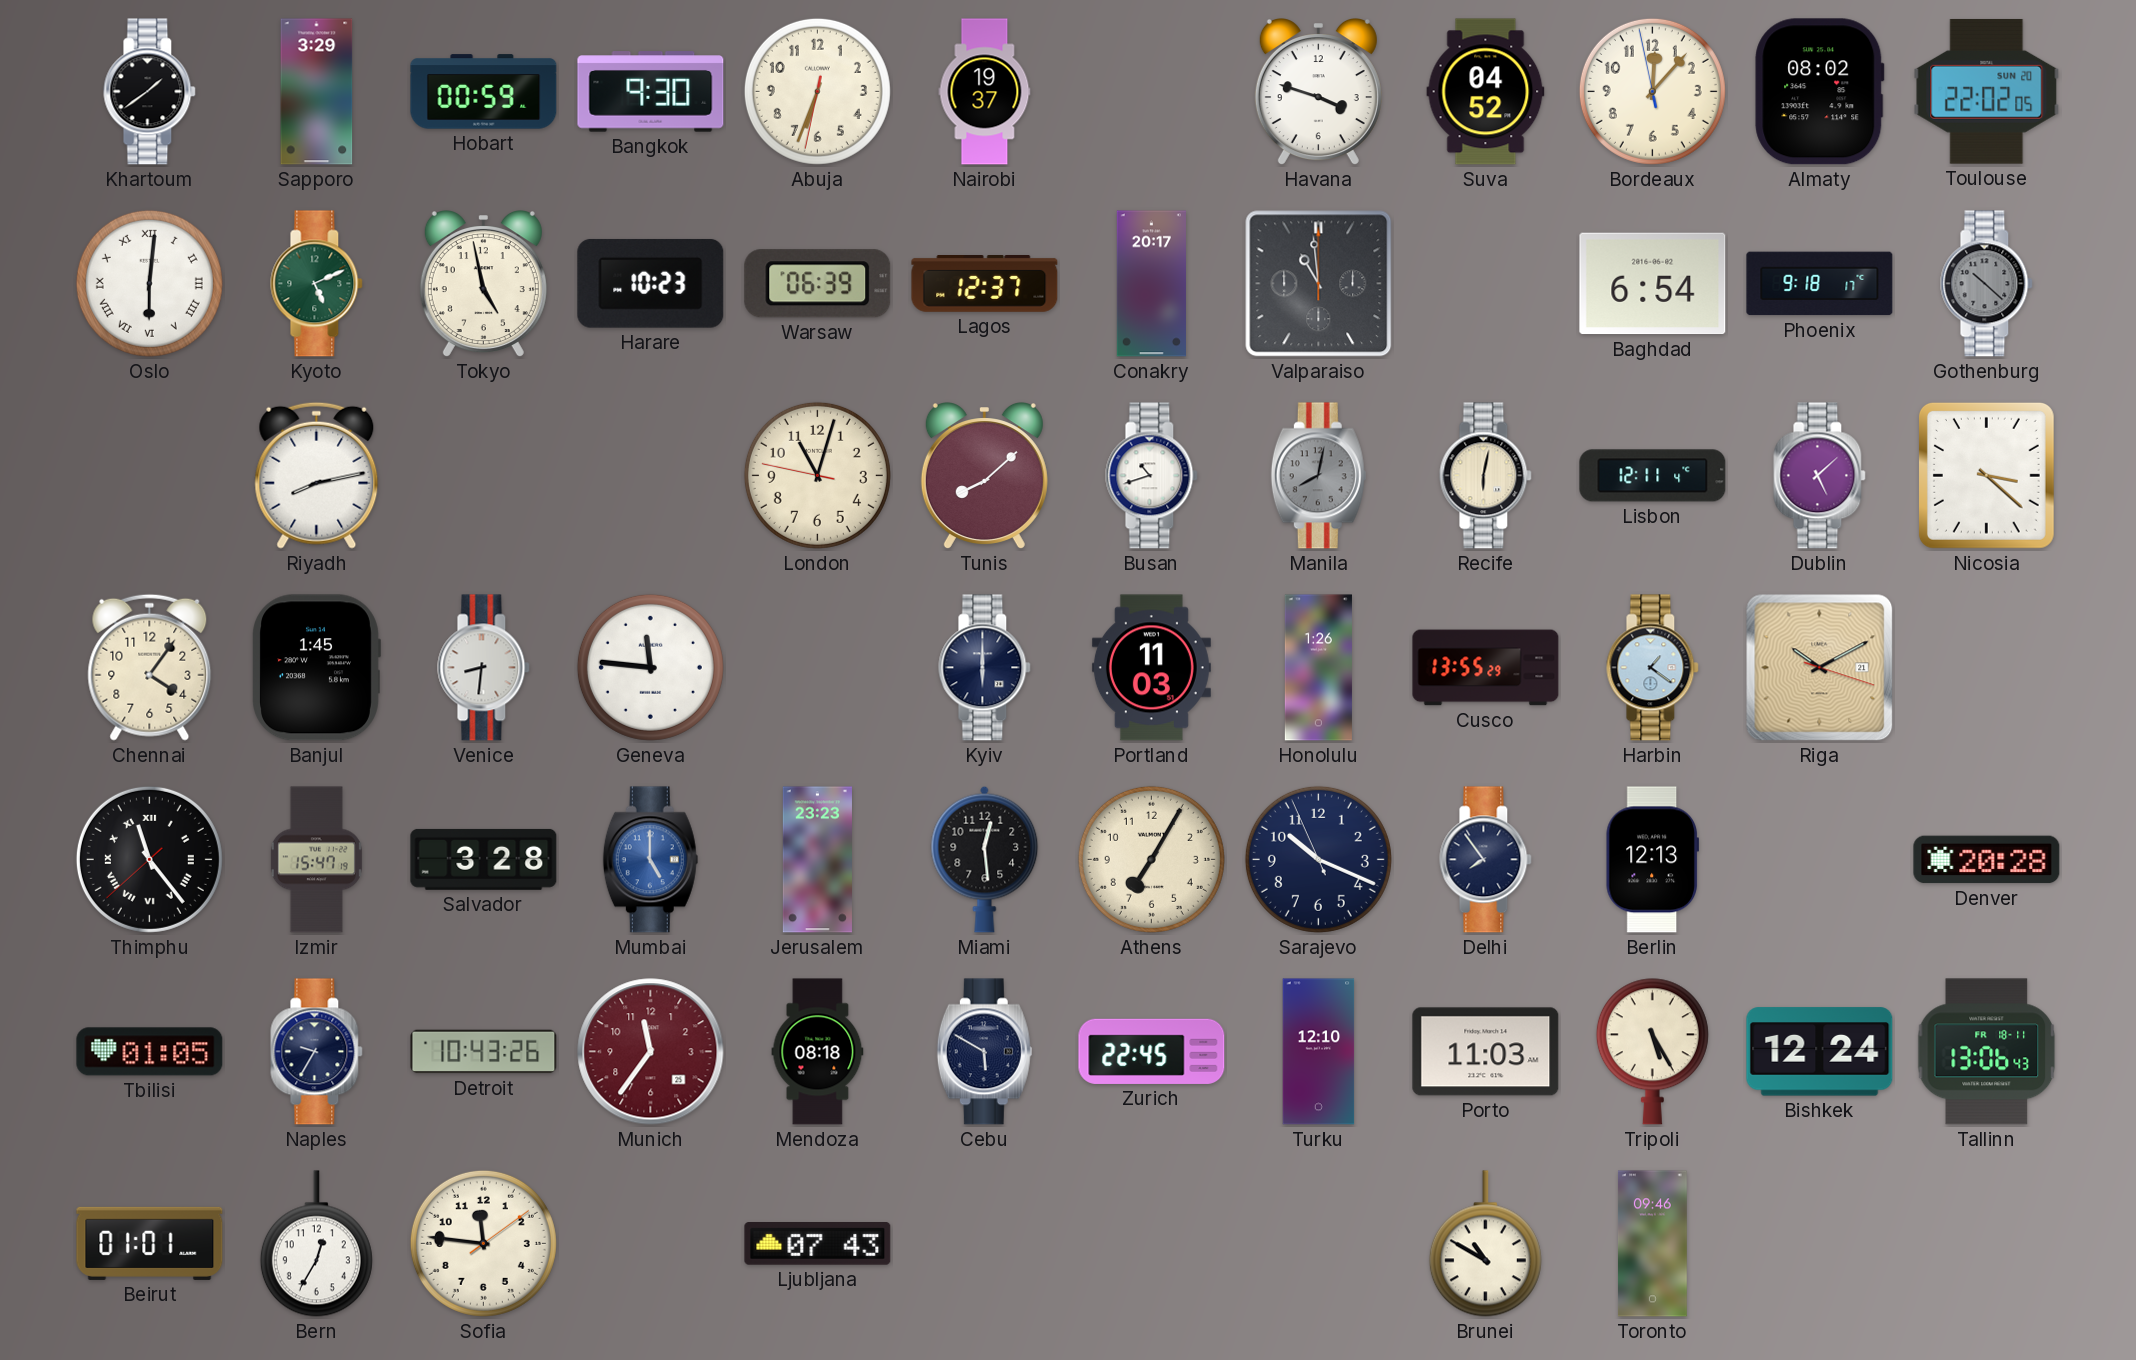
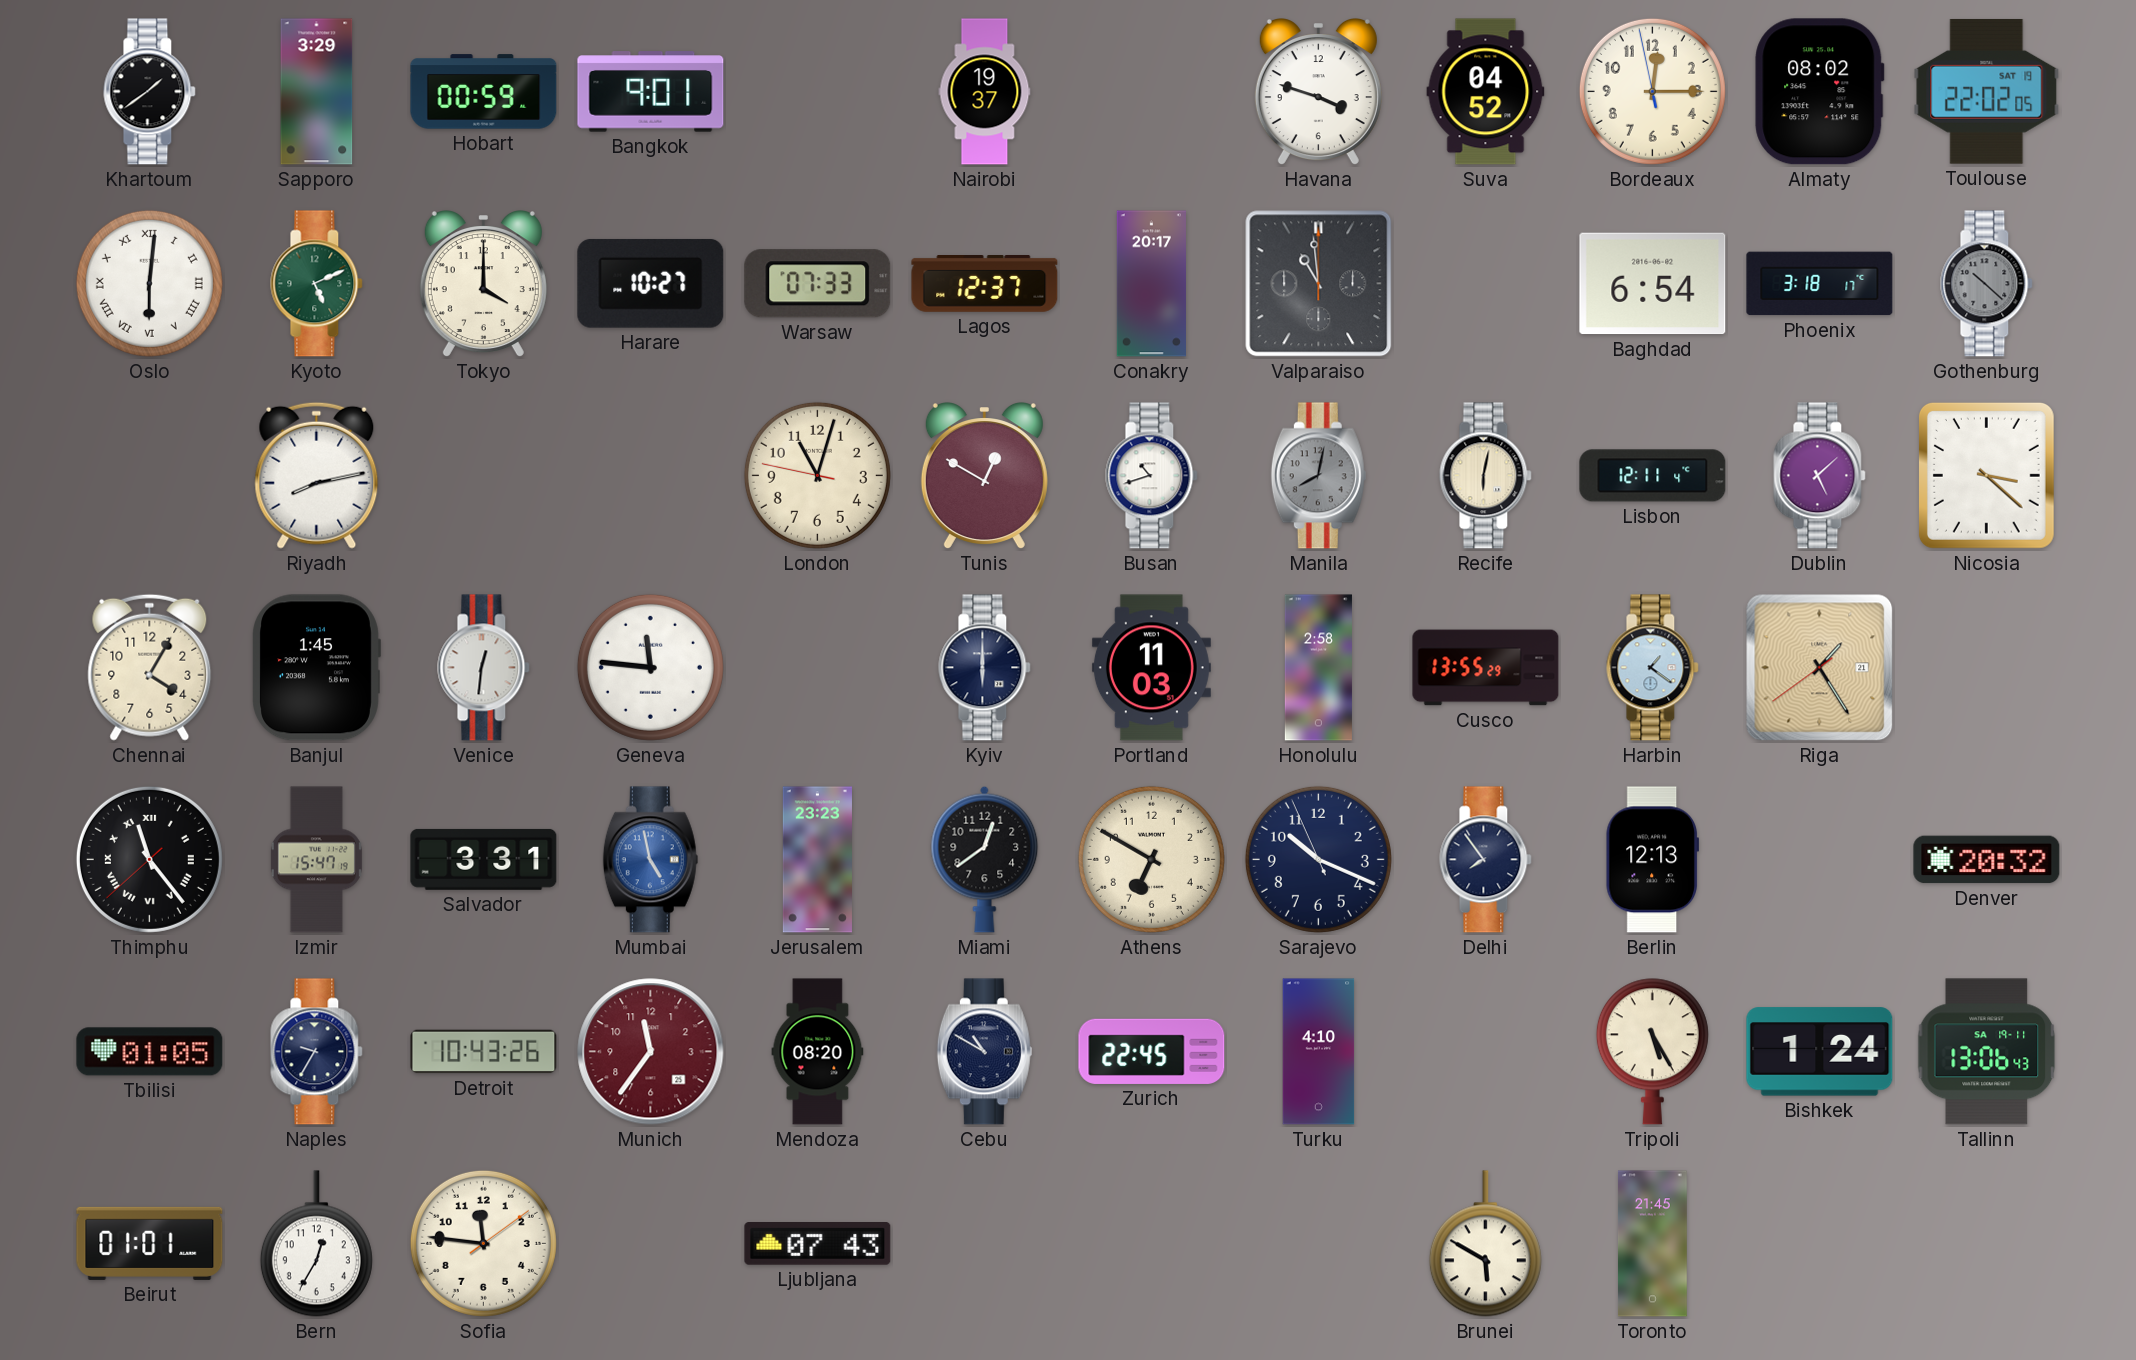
Bangkok: 9:30 -> 9:01
Abuja: 6:33 -> none
Bordeaux: 12:06 -> 12:14
Toulouse date: SUN 20 -> SAT 19
Tokyo: 4:58 -> 4:00
Harare: 10:23 -> 10:27
Warsaw: 06:39 -> 07:33
Phoenix: 9:18 -> 3:18
Tunis: 8:08 -> 12:50
Chennai: 4:06 -> 4:05
Venice: 8:31 -> 12:31
Honolulu: 1:26 -> 2:58
Riga: 10:10 -> 1:24
Salvador: 3:28 -> 3:31
Mumbai: 5:00 -> 4:58
Miami: 12:29 -> 12:39
Athens: 7:05 -> 6:50
Denver: 20:28 -> 20:32
Mendoza: 08:18 -> 08:20
Cebu: 5:50 -> 10:50
Turku: 12:10 -> 4:10
Porto: 11:03 -> none
Bishkek: 12:24 -> 1:24
Tallinn date: FR 18-11 -> SA 19-11
Brunei: 10:50 -> 5:50
Toronto: 09:46 -> 21:45
